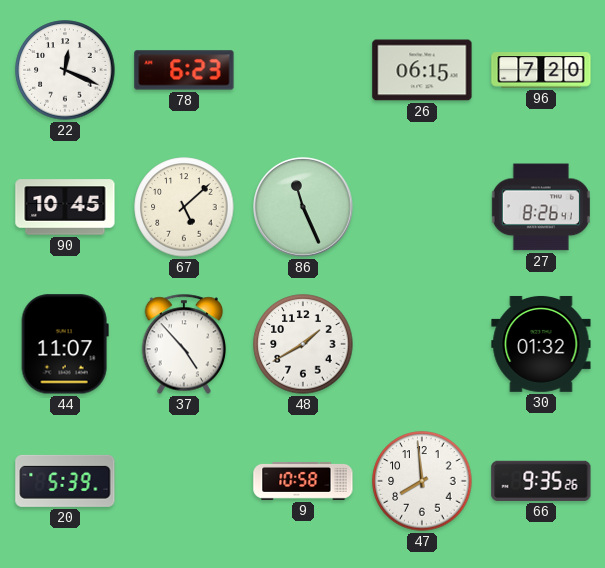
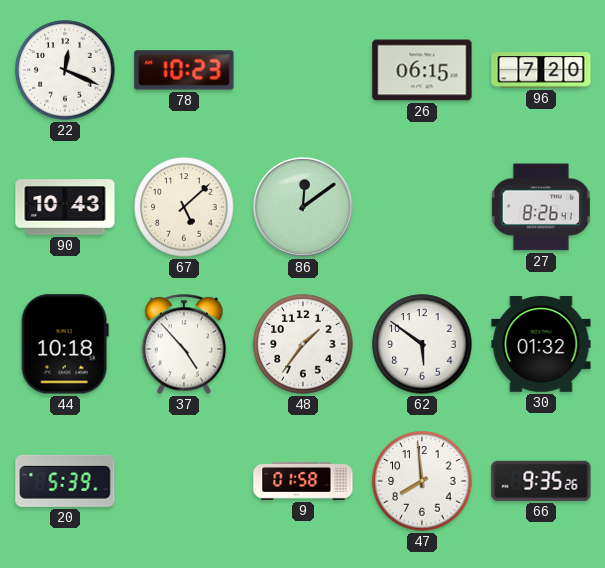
78: 6:23 -> 10:23
90: 10:45 -> 10:43
86: 11:26 -> 12:09
44: 11:07 -> 10:18
48: 1:40 -> 1:36
62: none -> 5:51
9: 10:58 -> 01:58
